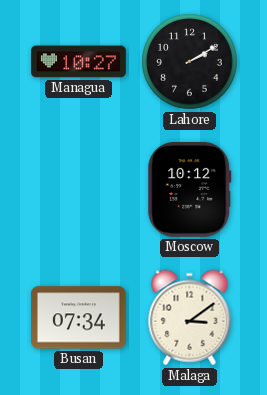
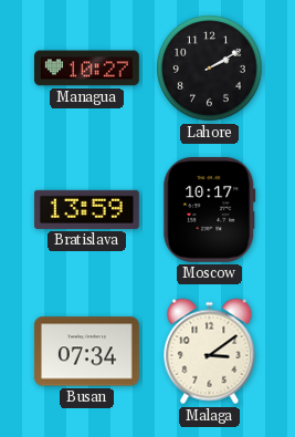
Bratislava: none -> 13:59
Moscow: 10:12 -> 10:17
